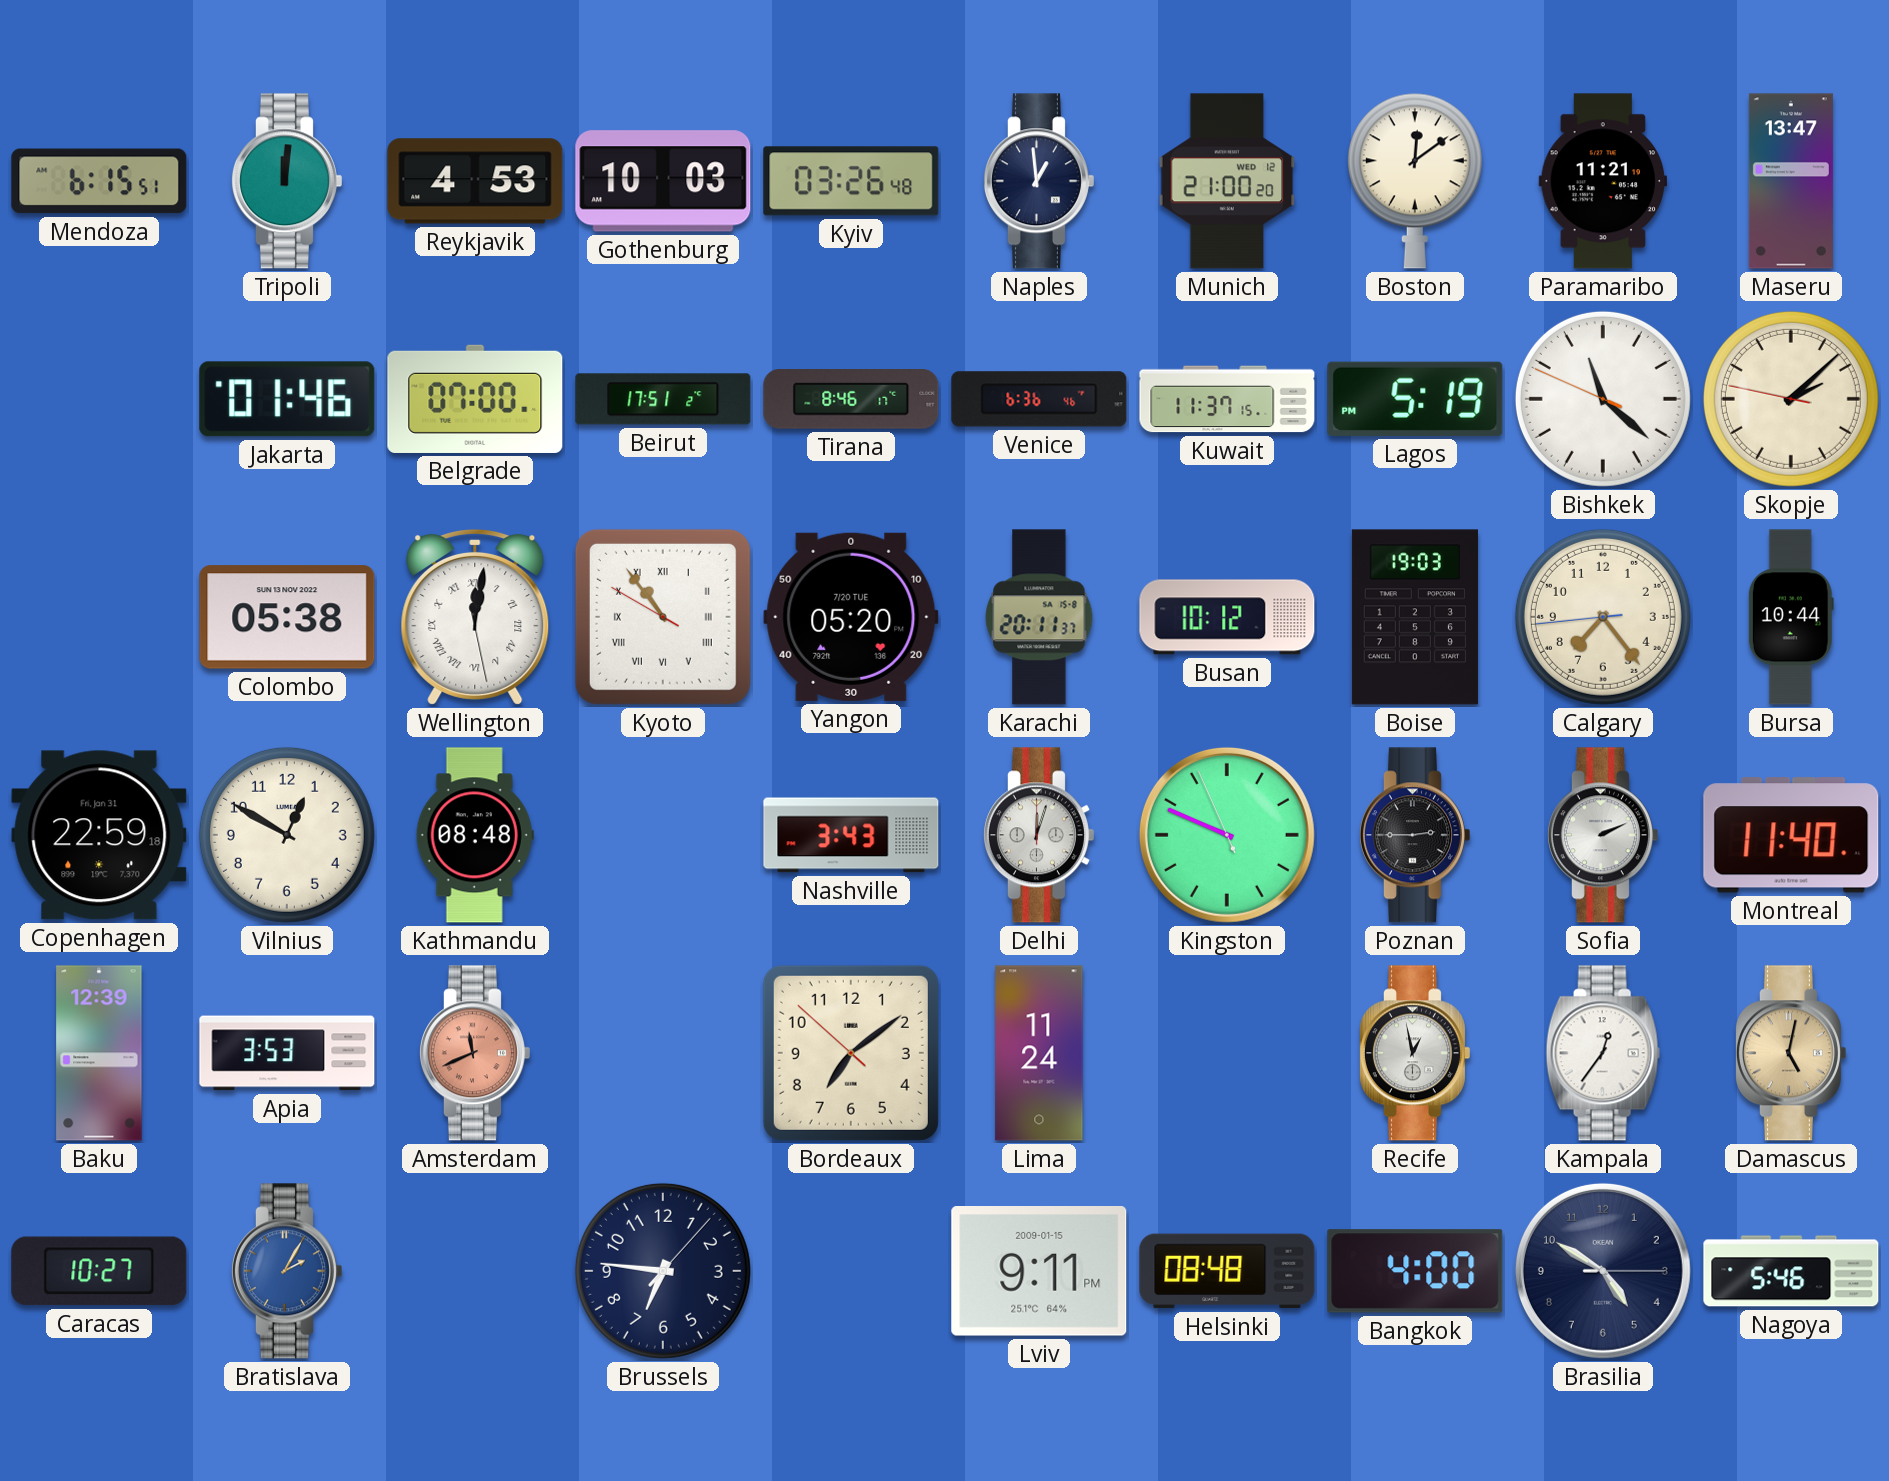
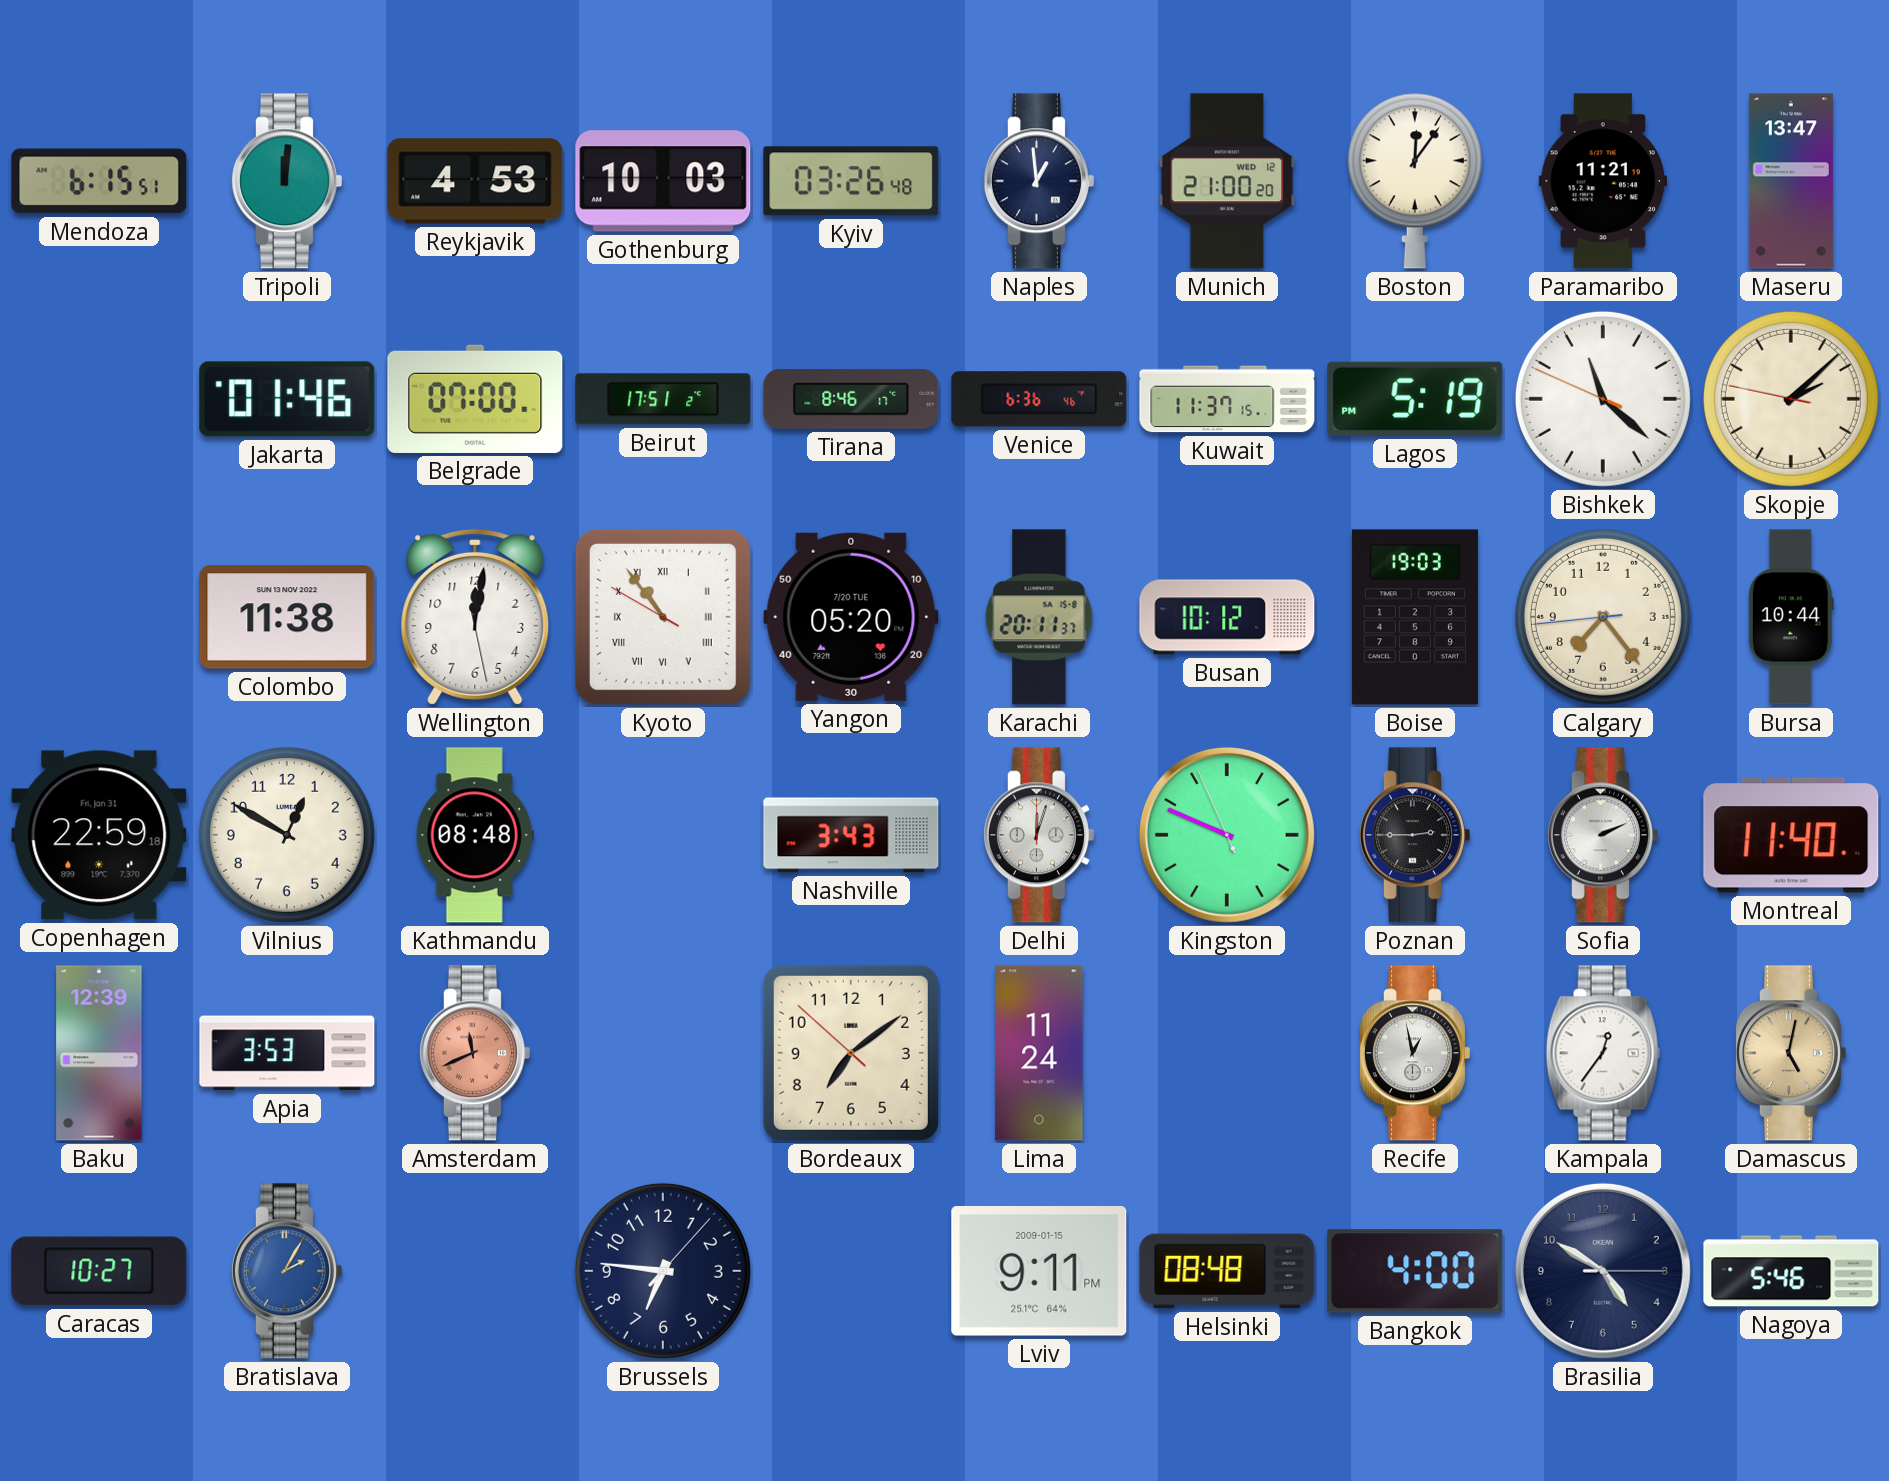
Boston: 12:09 -> 12:06
Colombo: 05:38 -> 11:38
Wellington numerals: Roman -> Arabic
